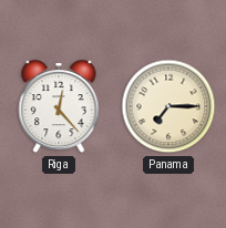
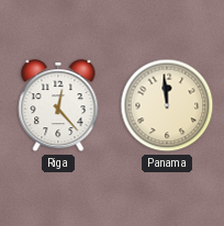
Panama: 7:15 -> 11:59
